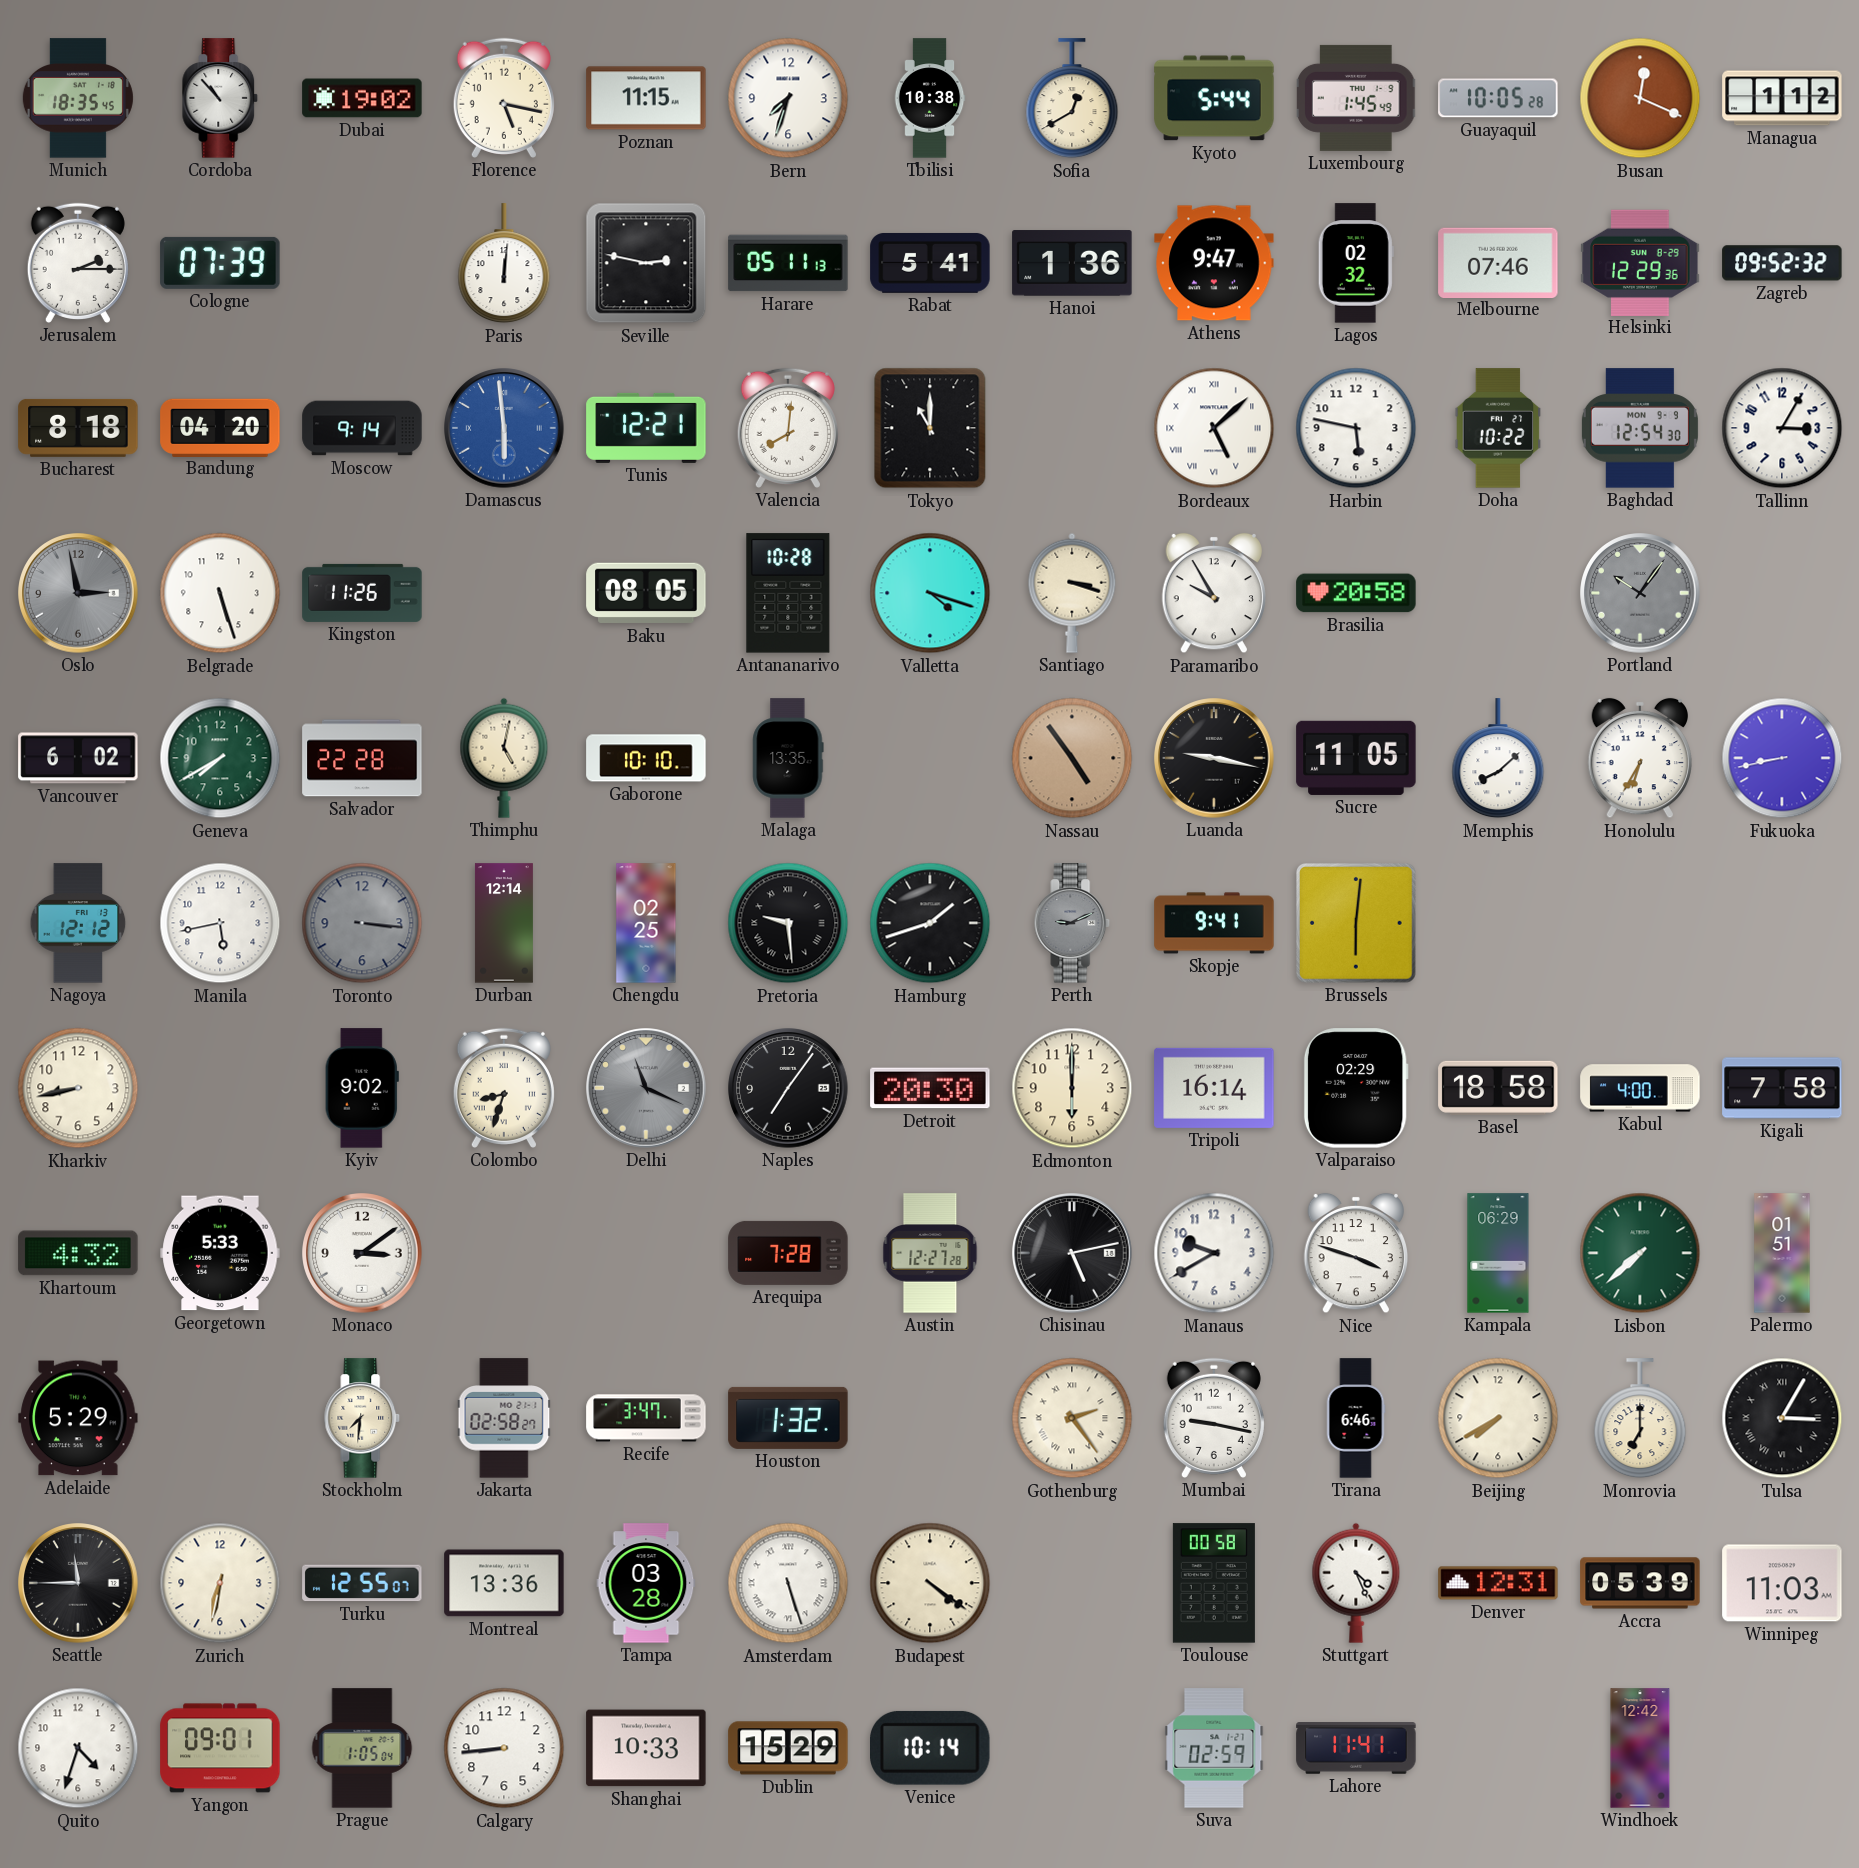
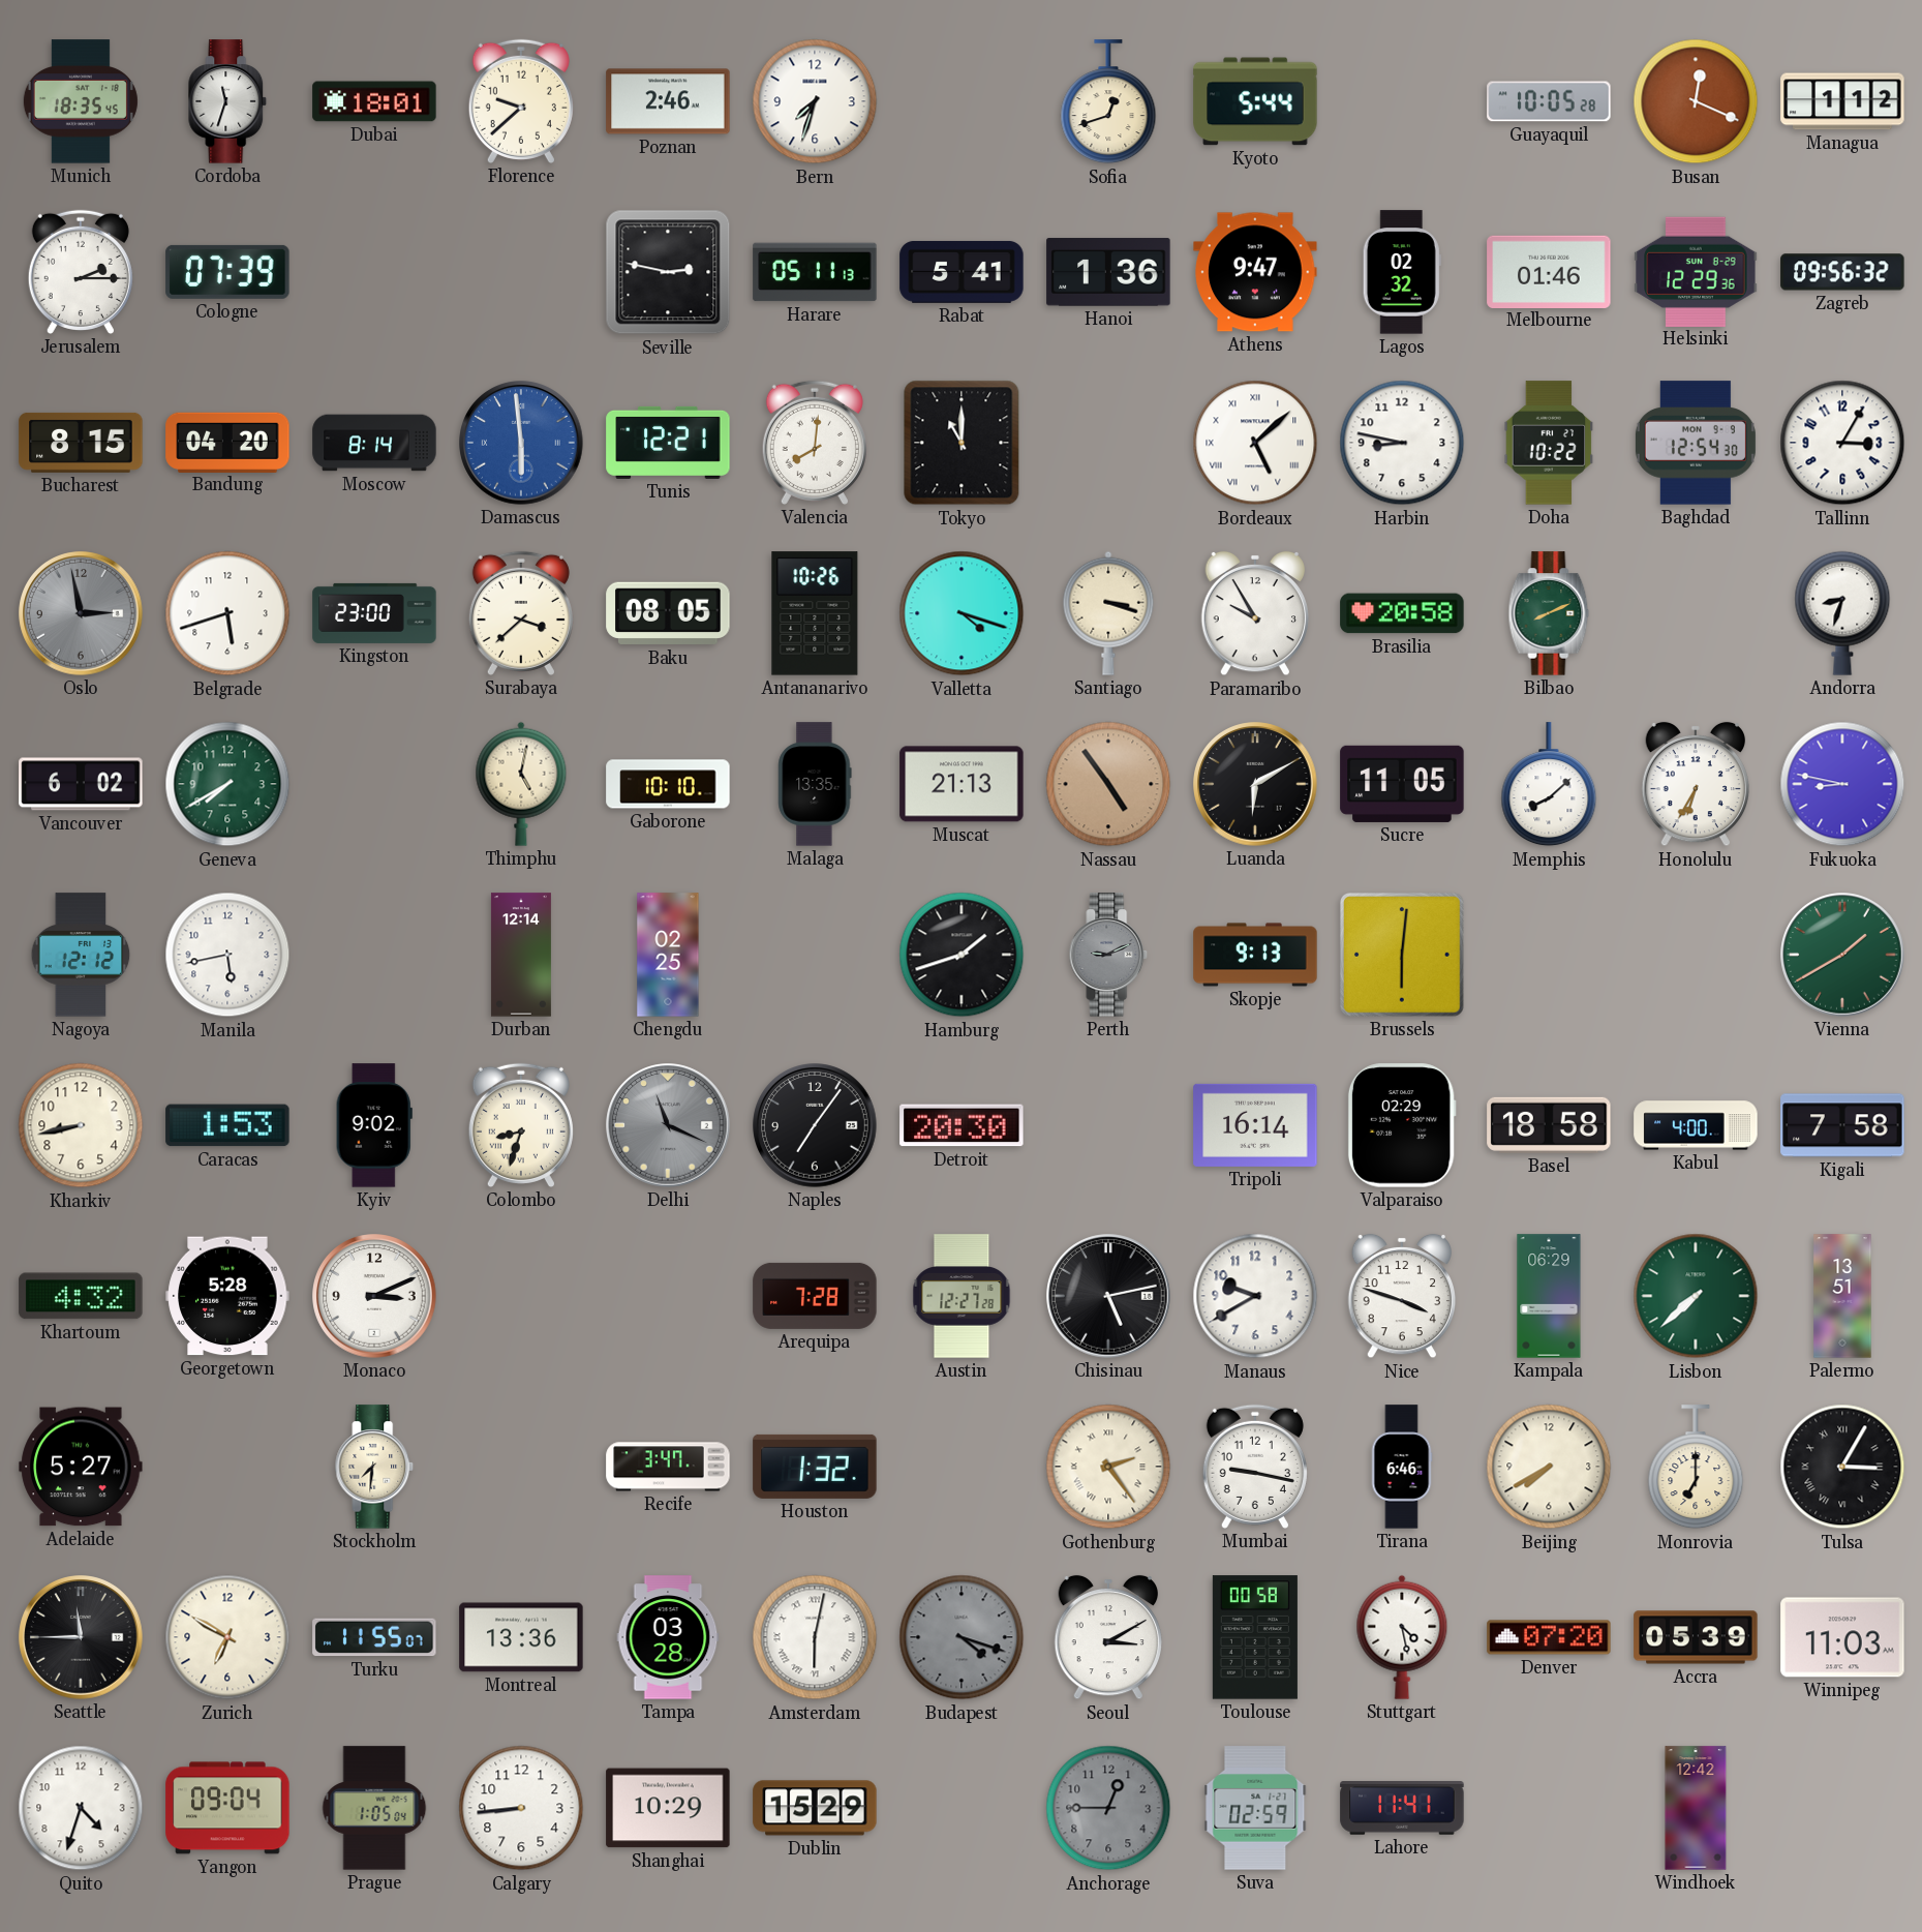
Cordoba: 10:53 -> 11:33
Dubai: 19:02 -> 18:01
Florence: 5:17 -> 9:38
Poznan: 11:15 -> 2:46
Tbilisi: 10:38 -> none
Sofia: 12:40 -> 12:42
Luxembourg: 1:45 -> none
Paris: 12:01 -> none
Melbourne: 07:46 -> 01:46
Zagreb: 09:52 -> 09:56
Bucharest: 8:18 -> 8:15
Moscow: 9:14 -> 8:14
Harbin: 5:47 -> 8:47
Belgrade: 5:27 -> 5:42
Kingston: 11:26 -> 23:00
Surabaya: none -> 3:38
Antananarivo: 10:28 -> 10:26
Bilbao: none -> 8:11
Portland: 10:06 -> none
Andorra: none -> 8:33
Salvador: 22:28 -> none
Muscat: none -> 21:13
Luanda: 9:17 -> 6:10
Fukuoka: 8:43 -> 8:47
Toronto: 3:16 -> none
Pretoria: 9:29 -> none
Skopje: 9:41 -> 9:13
Vienna: none -> 1:40
Caracas: none -> 1:53
Edmonton: 6:00 -> none
Georgetown: 5:33 -> 5:28
Monaco: 3:09 -> 3:11
Palermo: 01:51 -> 13:51
Adelaide: 5:29 -> 5:27
Jakarta: 02:58 -> none
Zurich: 6:32 -> 6:50
Turku: 12:55 -> 11:55
Amsterdam: 5:27 -> 6:02
Budapest: 4:21 -> 4:18
Budapest dial: cream -> grey
Seoul: none -> 3:10
Stuttgart: 4:26 -> 4:28
Denver: 12:31 -> 07:20
Yangon: 09:01 -> 09:04
Shanghai: 10:33 -> 10:29
Venice: 10:14 -> none
Anchorage: none -> 12:45
